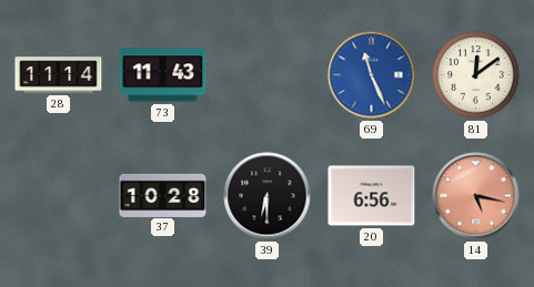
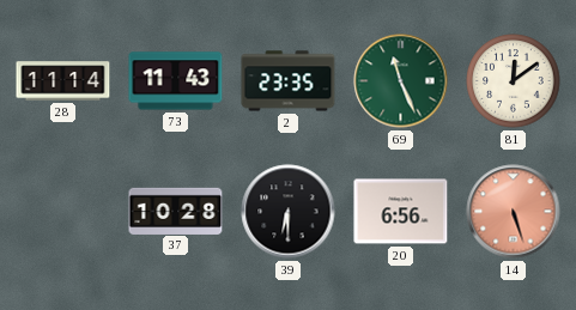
2: none -> 23:35
69 dial: blue -> green
14: 5:17 -> 5:27
